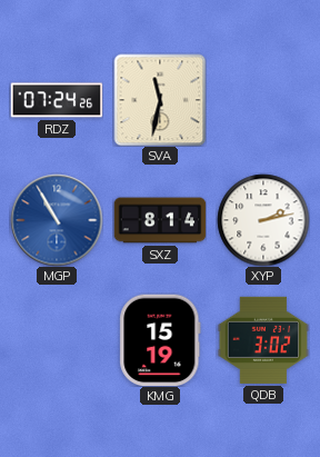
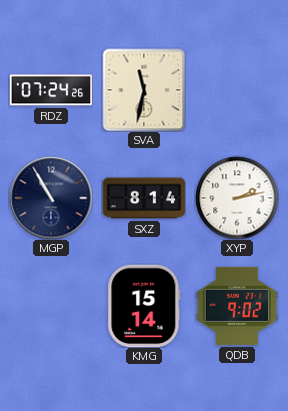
MGP dial: blue -> navy
KMG: 15:19 -> 15:14
QDB: 3:02 -> 9:02
